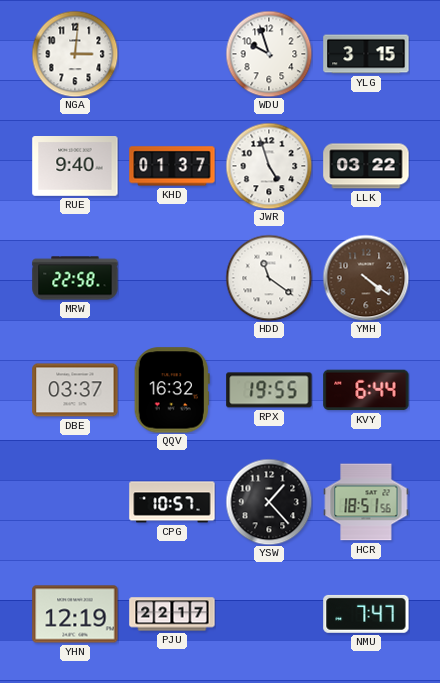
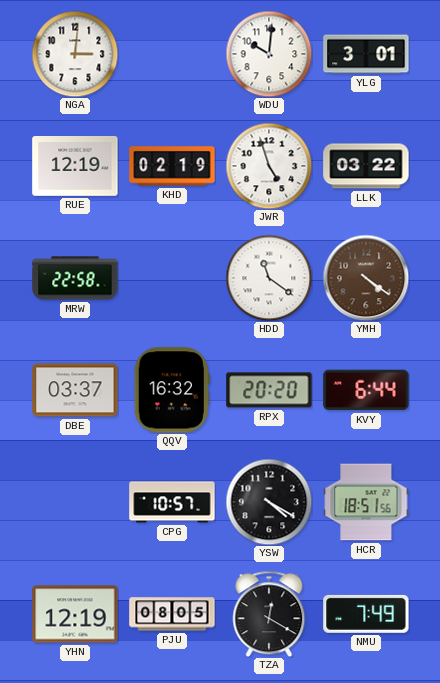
WDU: 9:57 -> 10:01
YLG: 3:15 -> 3:01
RUE: 9:40 -> 12:19
KHD: 01:37 -> 02:19
RPX: 19:55 -> 20:20
YSW: 1:23 -> 4:20
PJU: 22:17 -> 08:05
TZA: none -> 12:20
NMU: 7:47 -> 7:49
